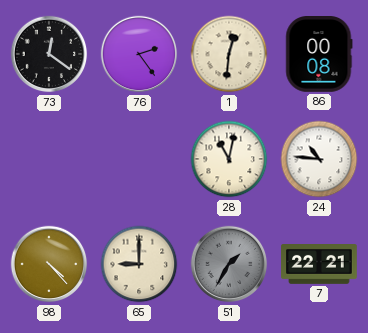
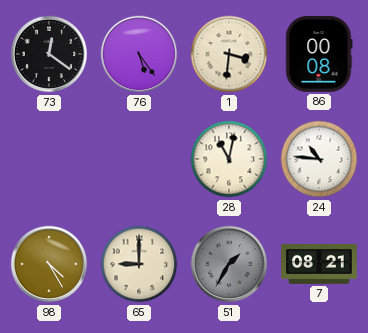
76: 2:24 -> 5:24
1: 12:31 -> 3:31
98: 4:23 -> 4:25
7: 22:21 -> 08:21
